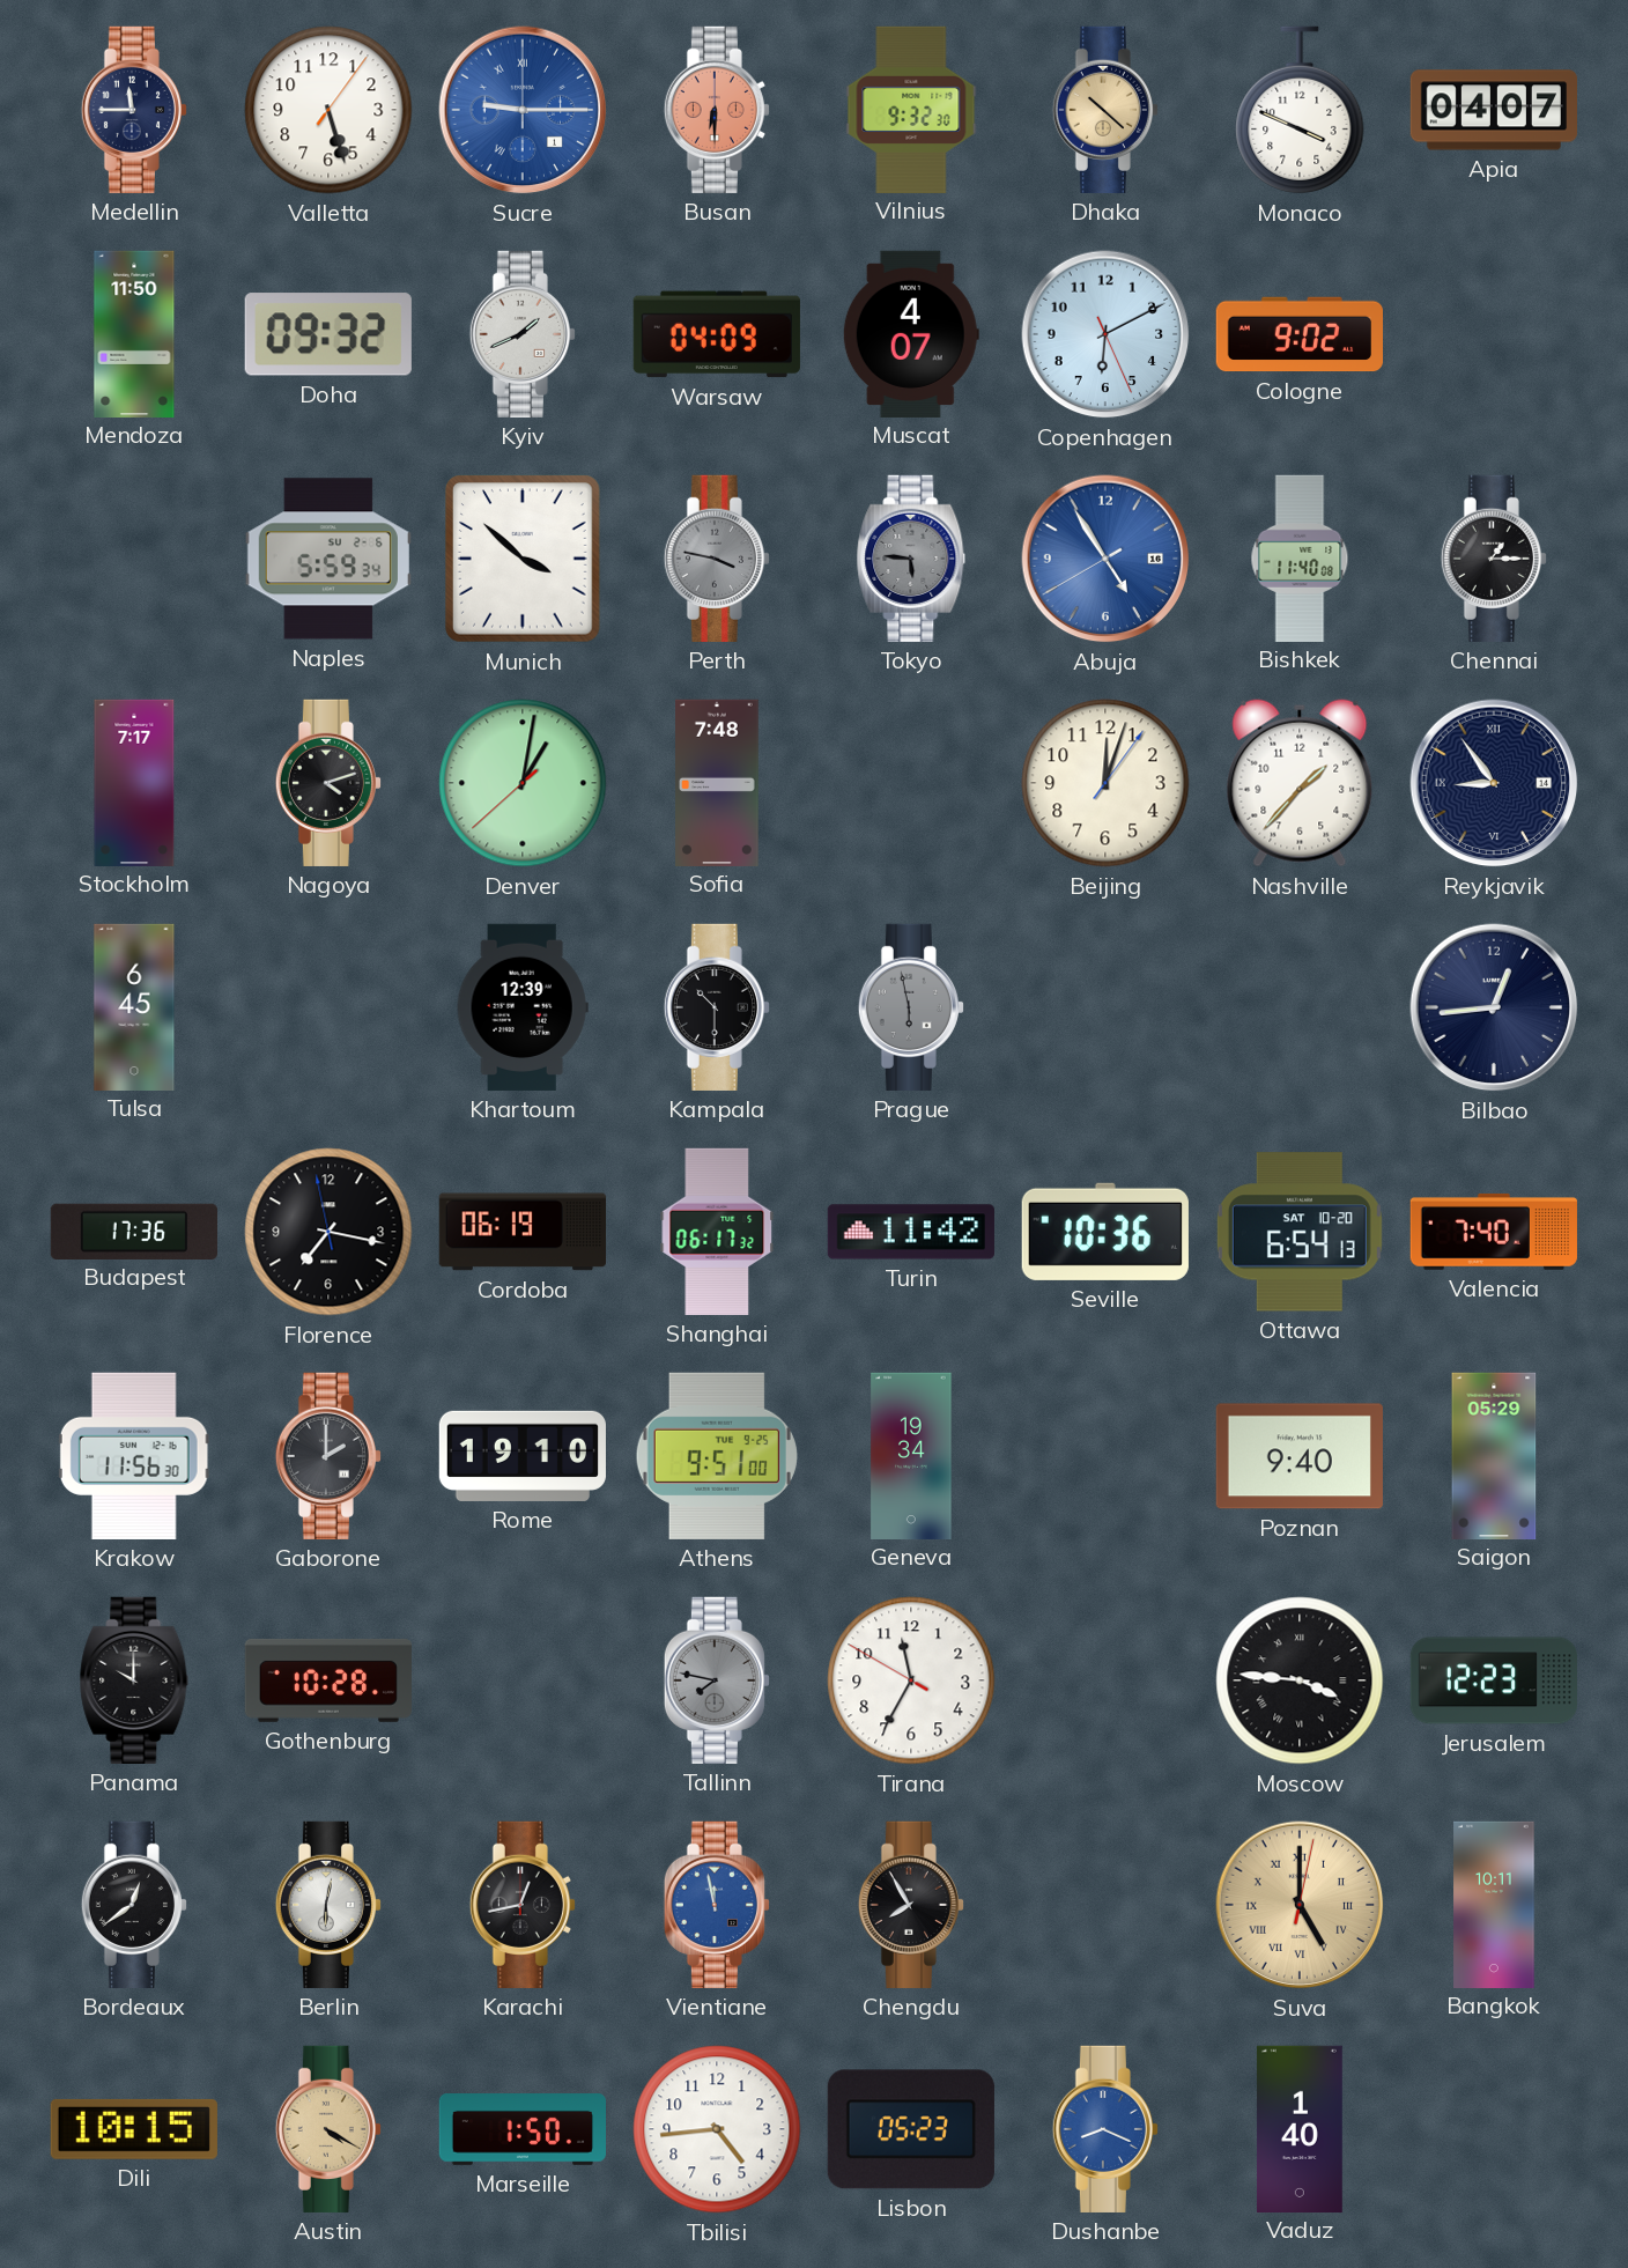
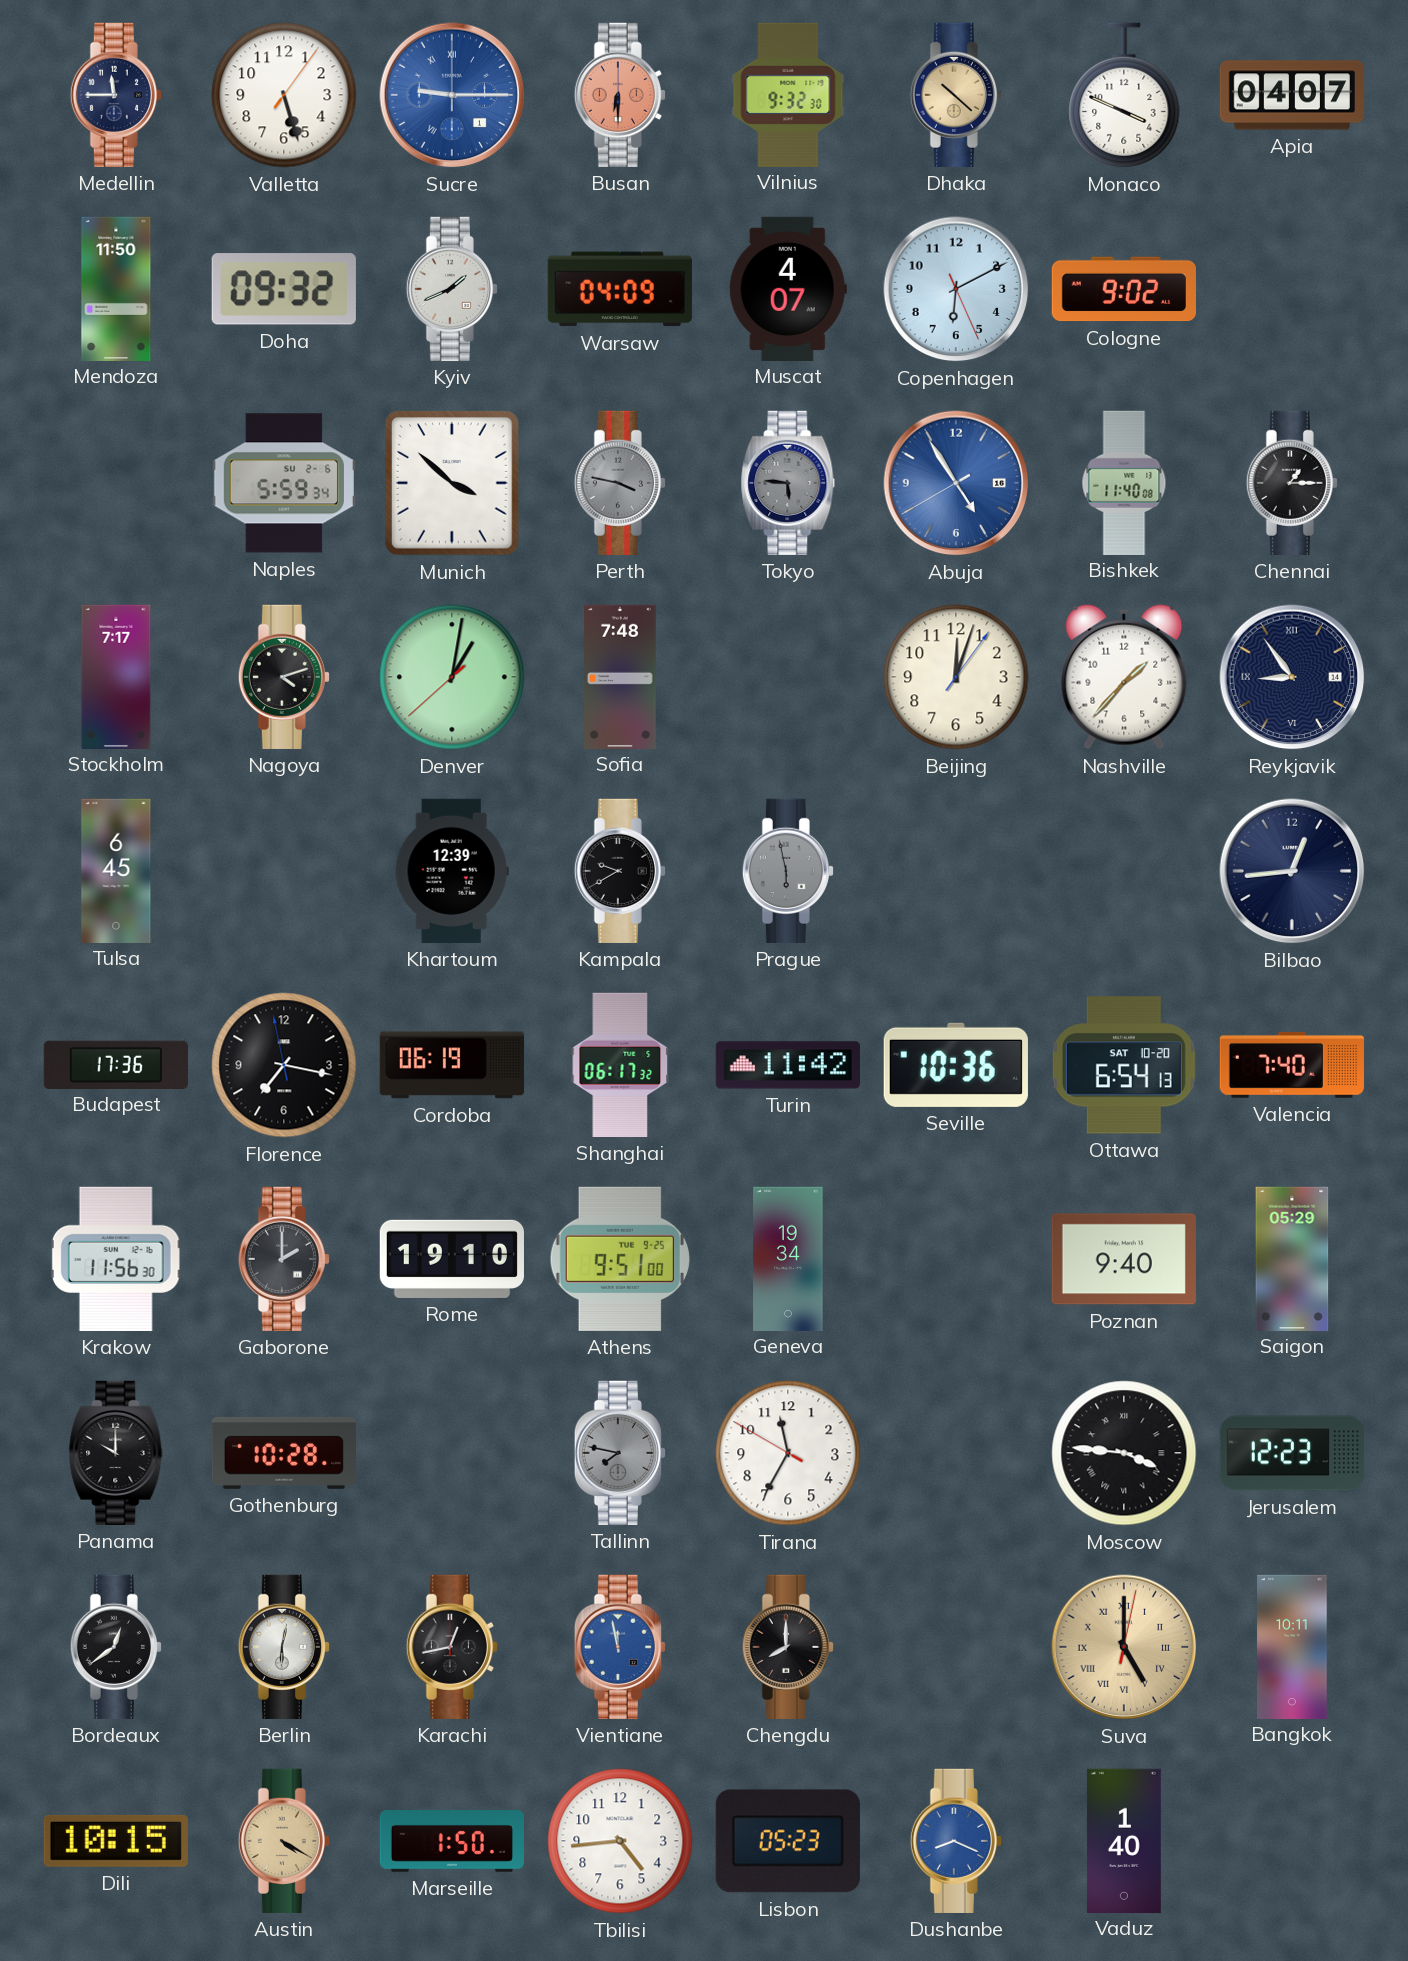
Kampala: 10:30 -> 9:40
Chengdu: 7:55 -> 8:00
